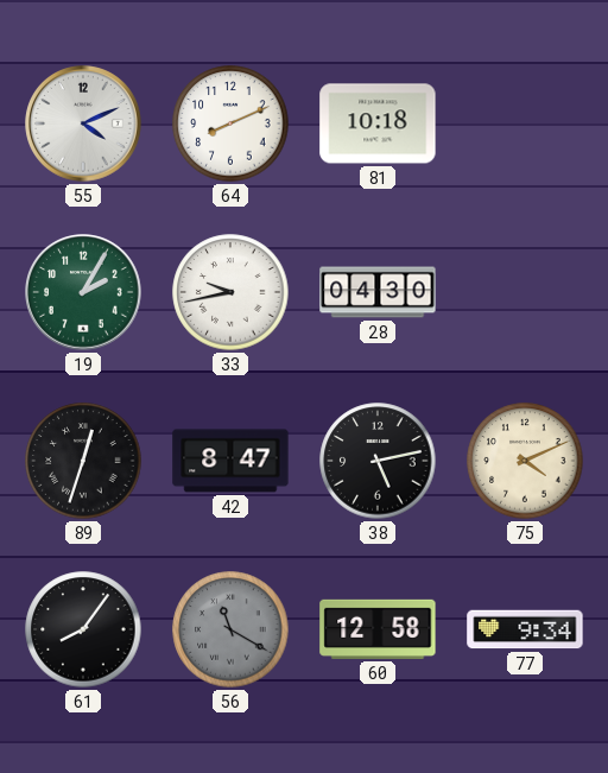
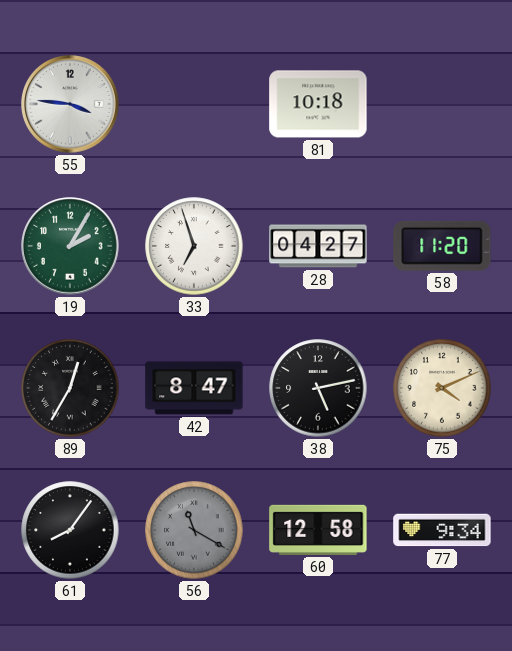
55: 4:11 -> 3:46
64: 8:11 -> none
33: 9:43 -> 6:57
28: 04:30 -> 04:27
58: none -> 11:20
89: 12:33 -> 12:35
